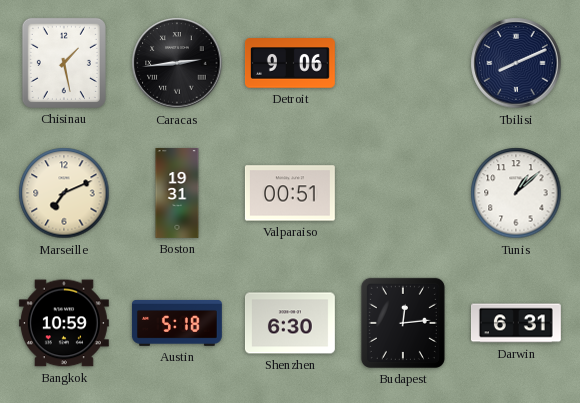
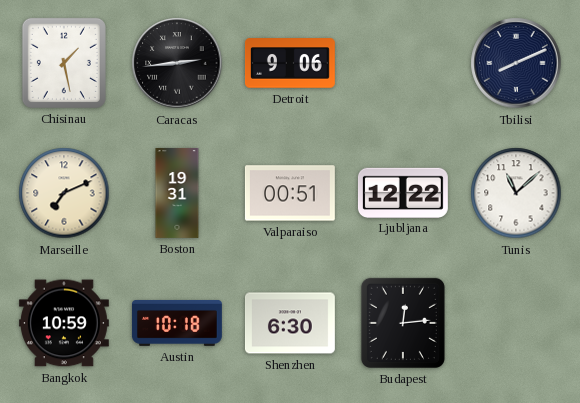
Ljubljana: none -> 12:22
Tunis: 1:08 -> 11:08
Austin: 5:18 -> 10:18
Darwin: 6:31 -> none
